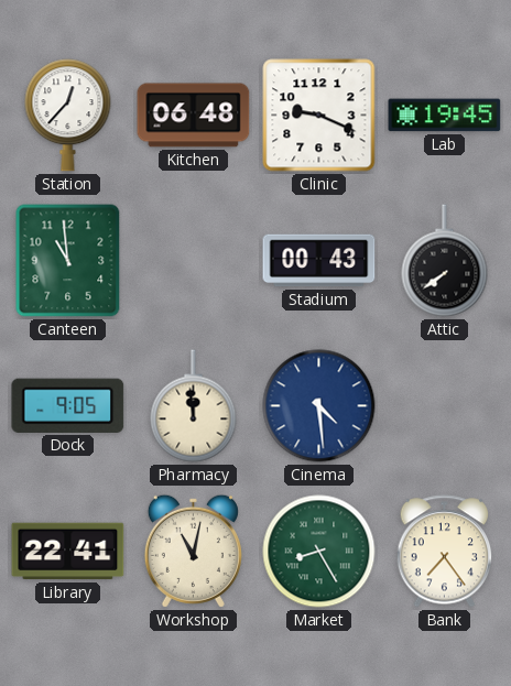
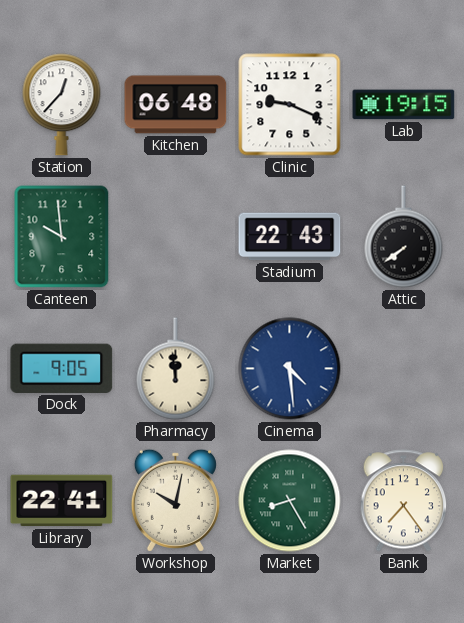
Lab: 19:45 -> 19:15
Canteen: 10:59 -> 9:59
Stadium: 00:43 -> 22:43
Workshop: 11:02 -> 10:02
